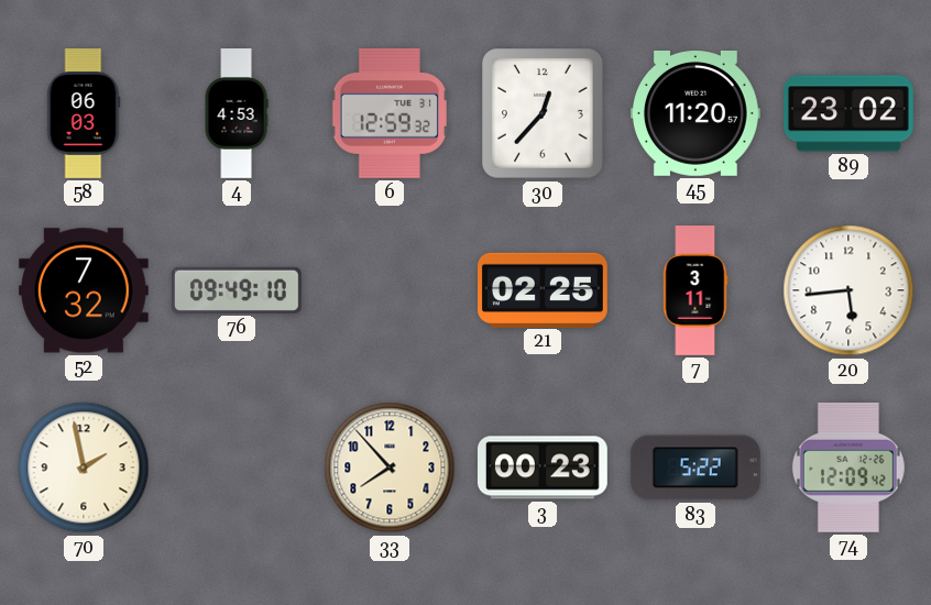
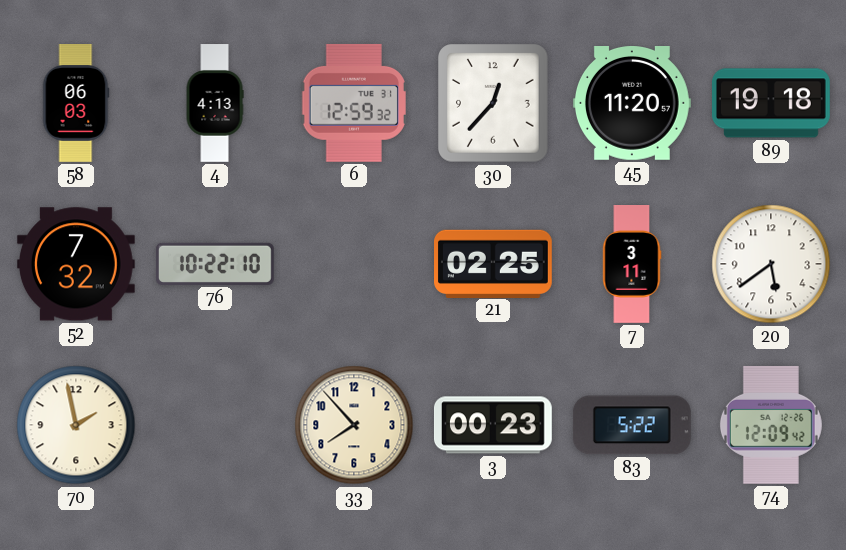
4: 4:53 -> 4:13
89: 23:02 -> 19:18
76: 09:49 -> 10:22
20: 5:44 -> 5:39
